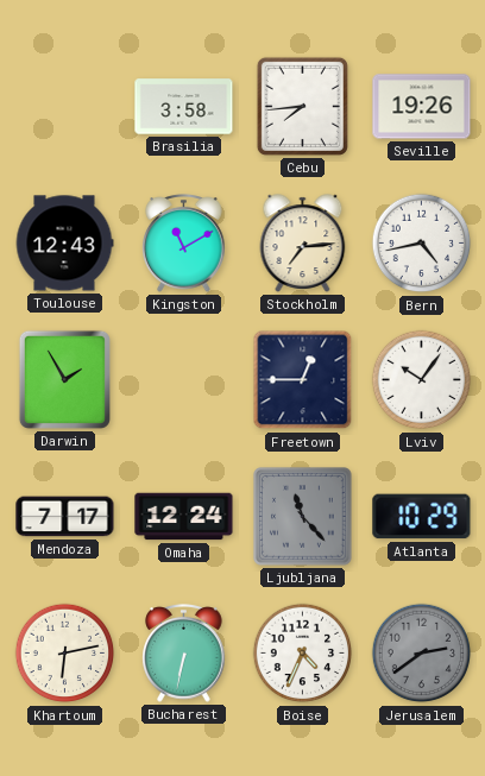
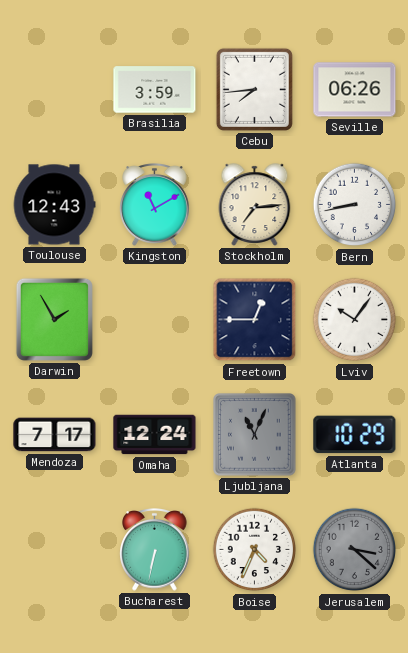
Brasilia: 3:58 -> 3:59
Seville: 19:26 -> 06:26
Bern: 4:43 -> 8:43
Ljubljana: 11:23 -> 11:04
Khartoum: 6:13 -> none
Jerusalem: 2:39 -> 3:22
